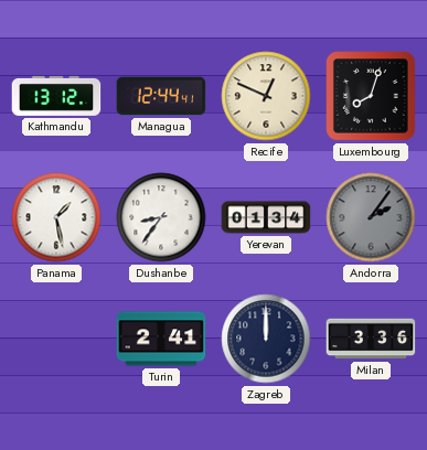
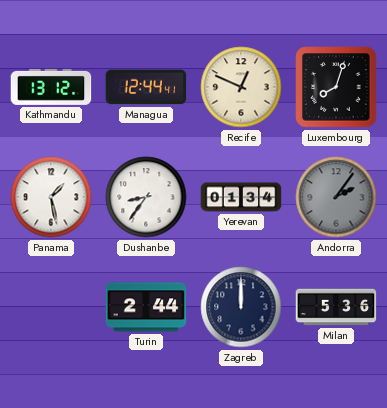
Turin: 2:41 -> 2:44
Milan: 3:36 -> 5:36
